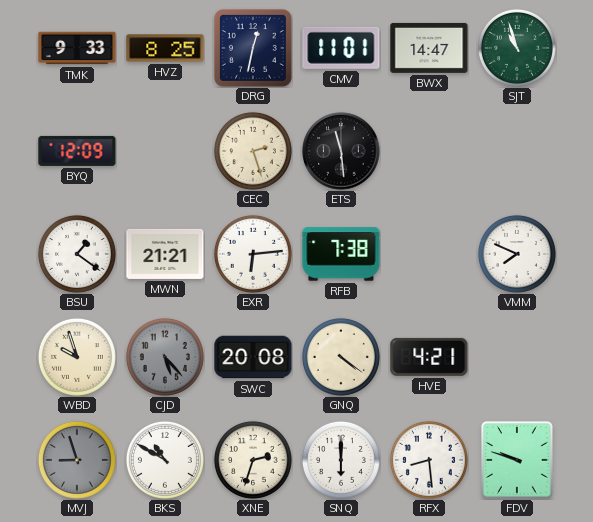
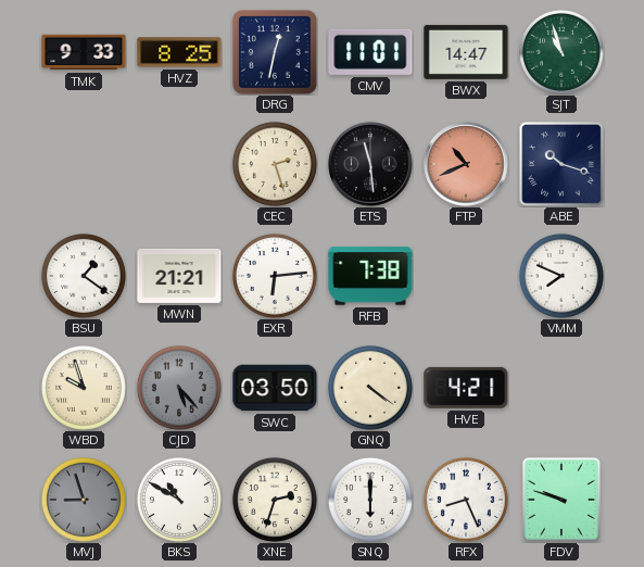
BYQ: 12:09 -> none
FTP: none -> 10:41
ABE: none -> 10:18
SWC: 20:08 -> 03:50
RFX: 8:29 -> 8:26
